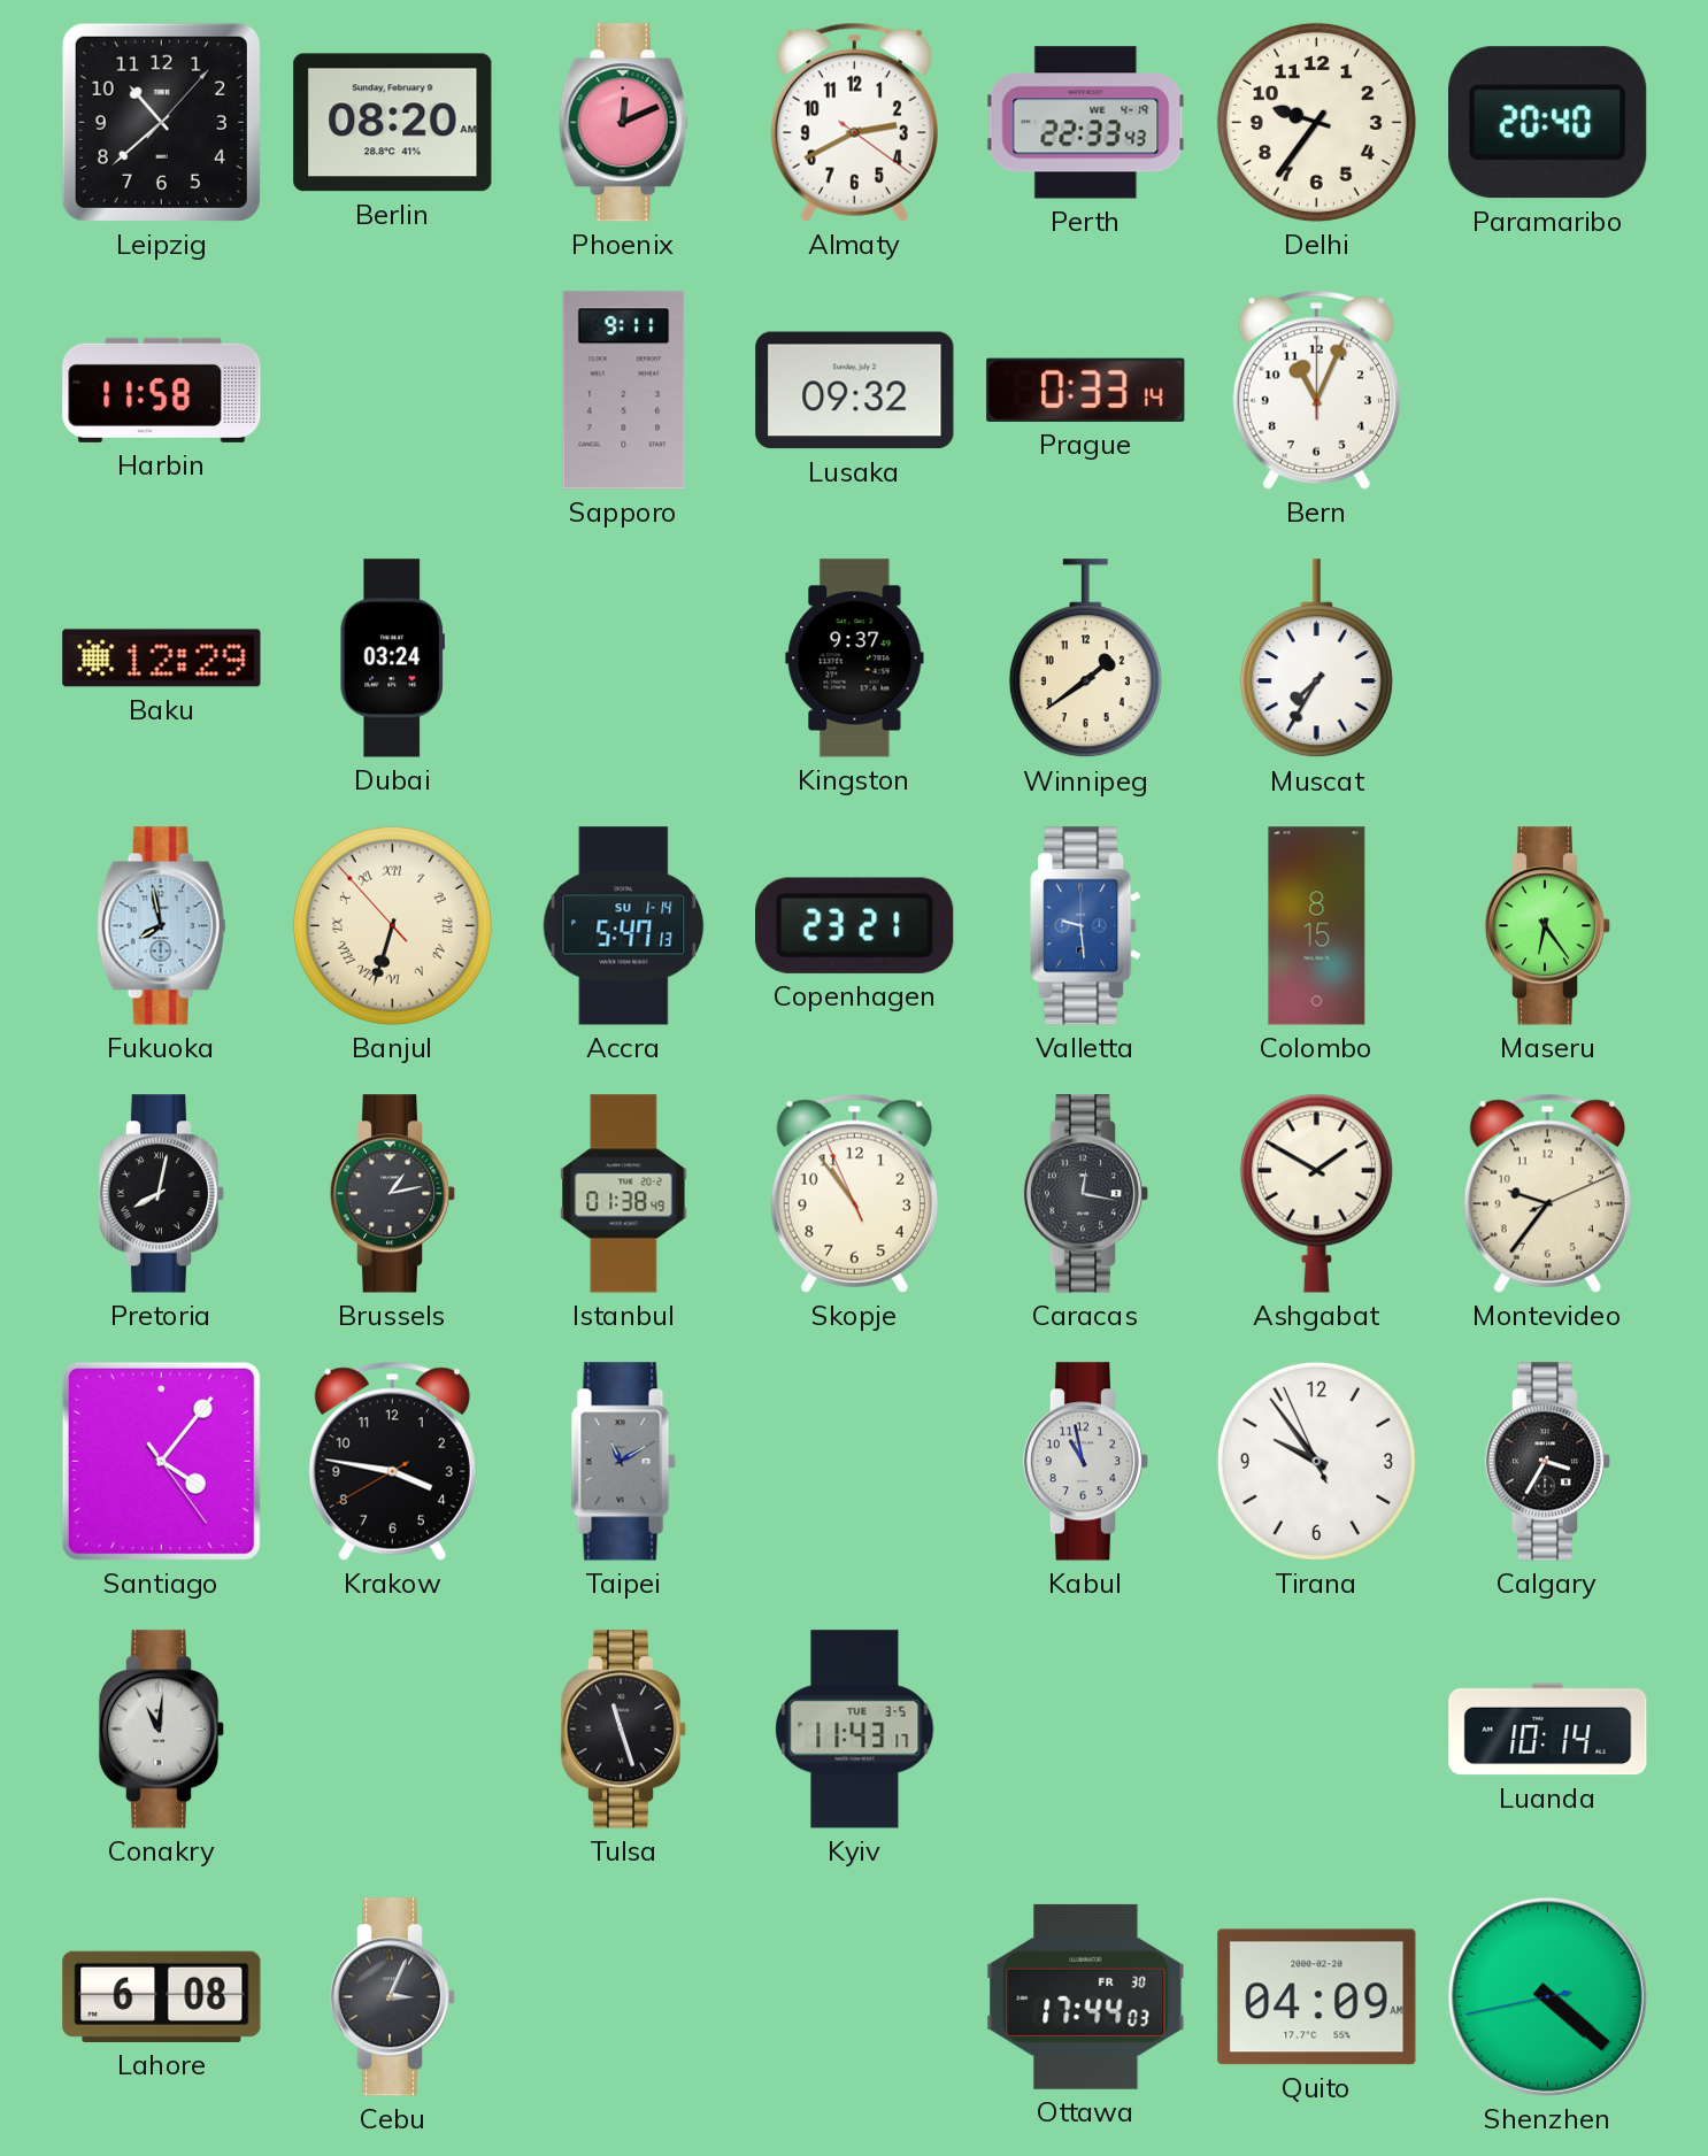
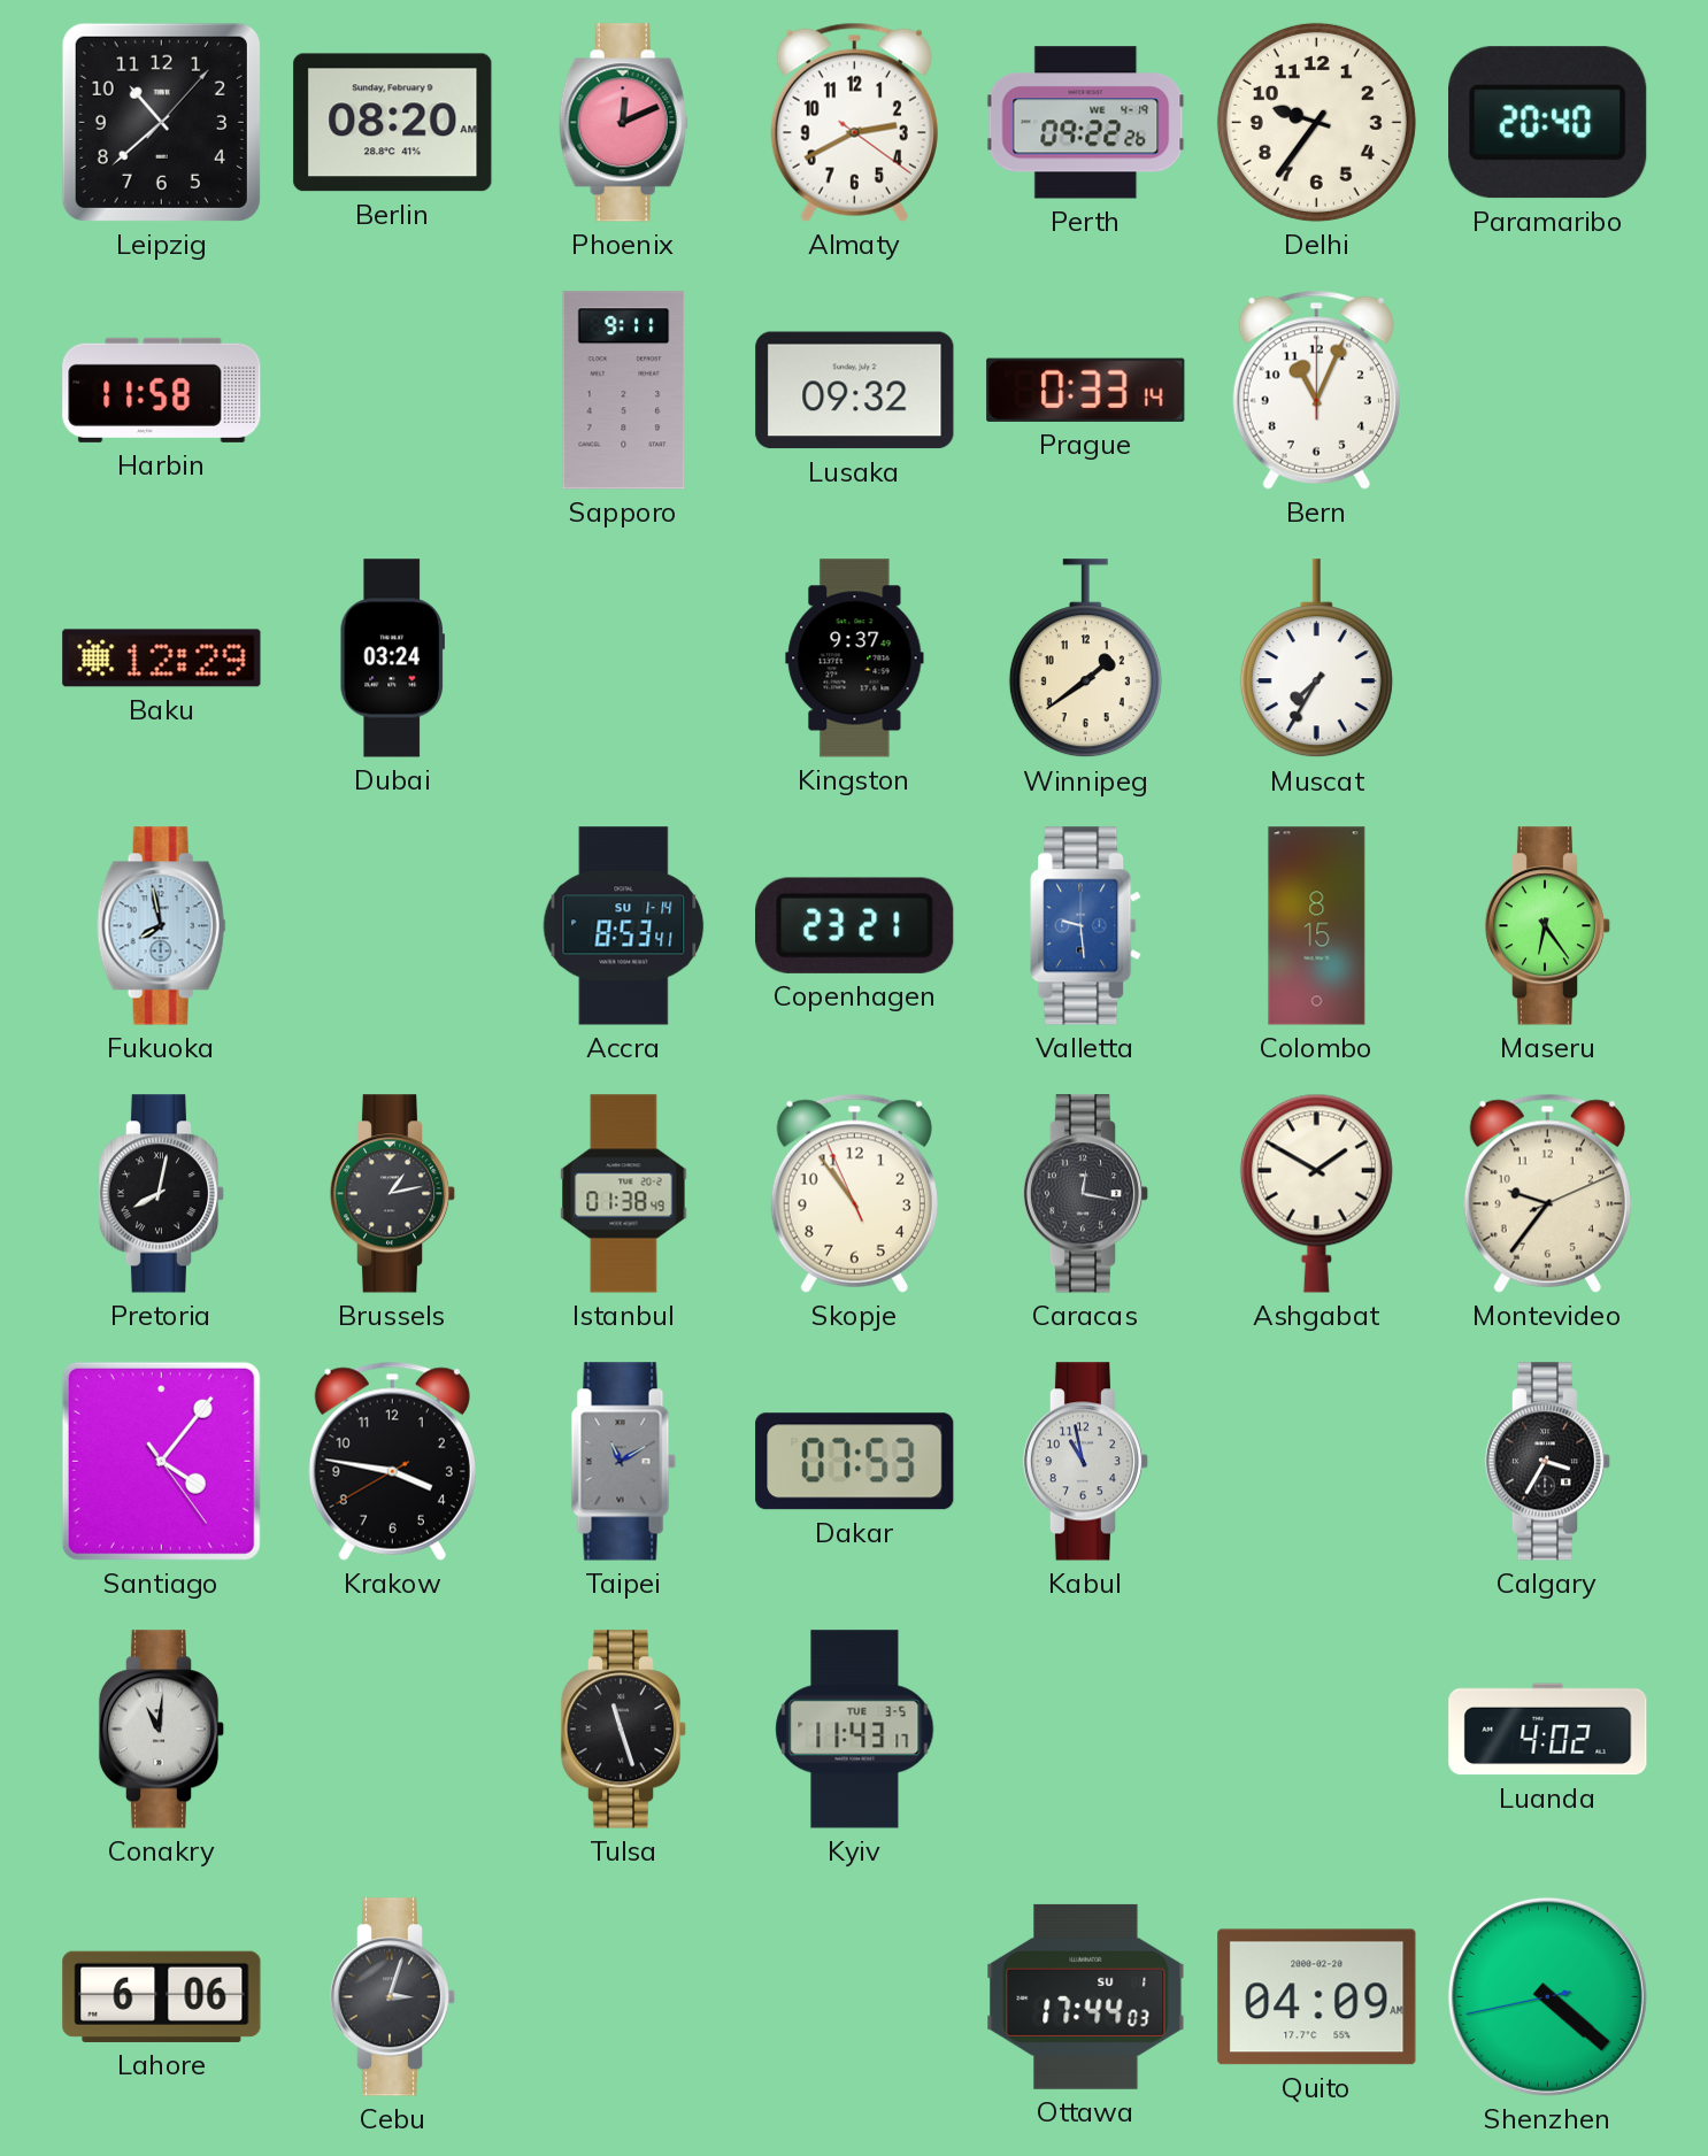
Perth: 22:33 -> 09:22
Banjul: 6:32 -> none
Accra: 5:47 -> 8:53
Dakar: none -> 07:53
Tirana: 9:53 -> none
Luanda: 10:14 -> 4:02
Lahore: 6:08 -> 6:06
Cebu: 3:04 -> 3:03
Ottawa date: FR 30 -> SU 1
